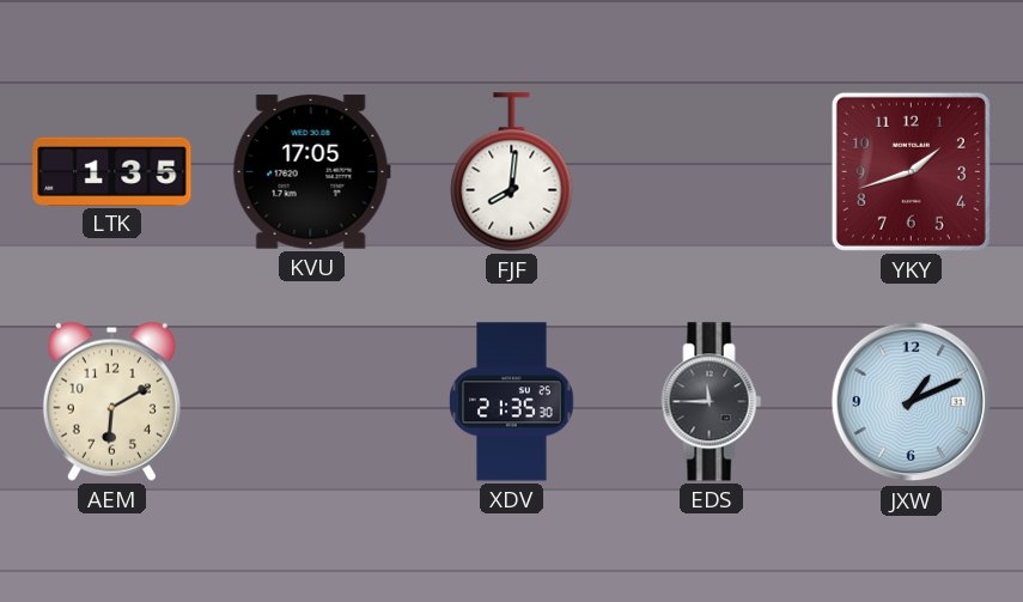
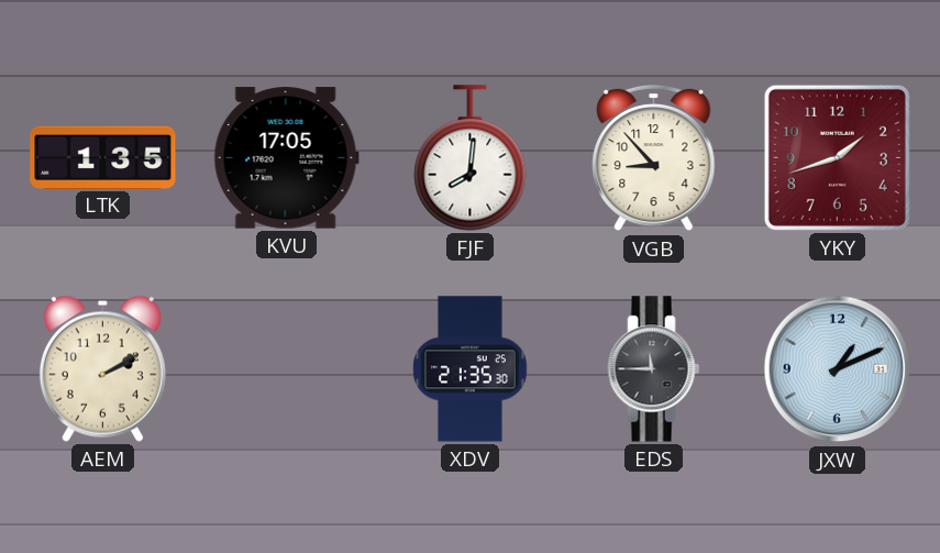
VGB: none -> 8:53
AEM: 6:10 -> 2:10
